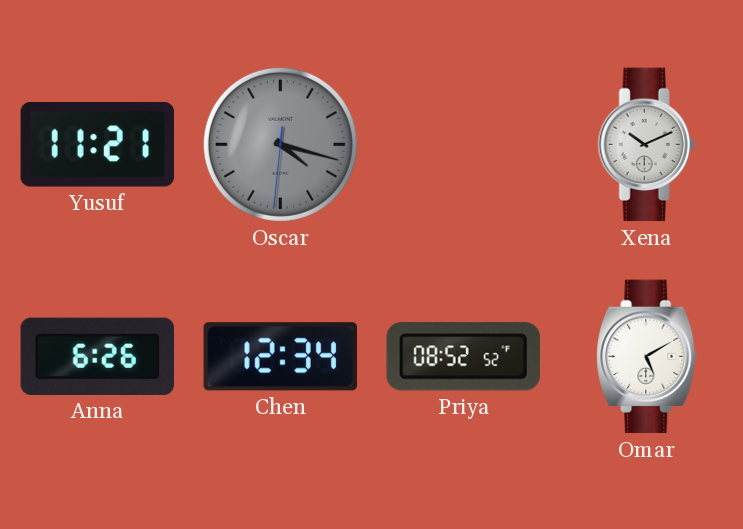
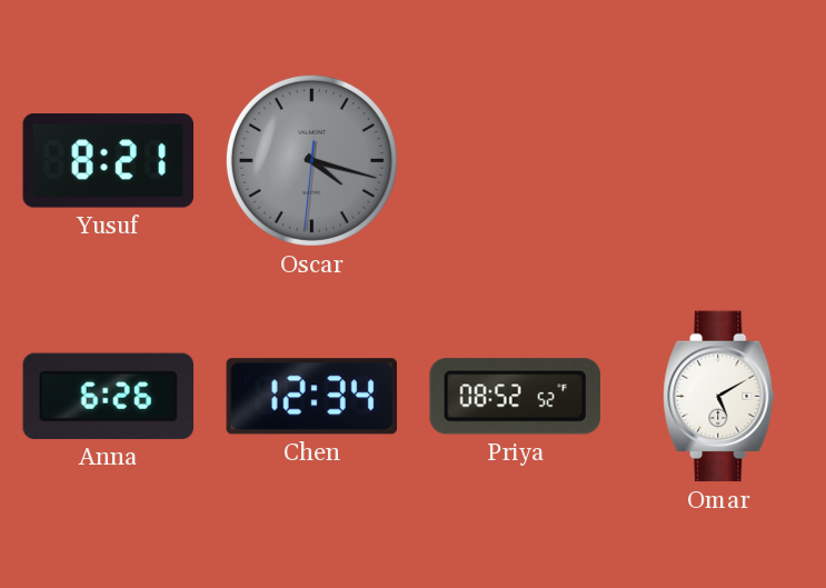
Yusuf: 11:21 -> 8:21
Xena: 10:11 -> none
